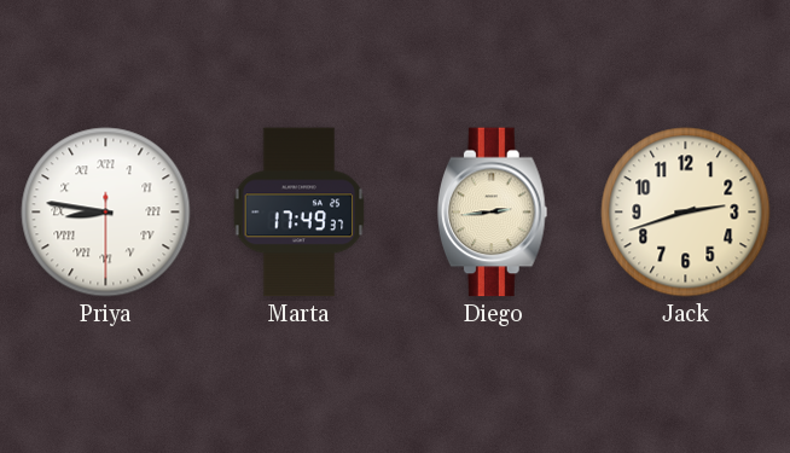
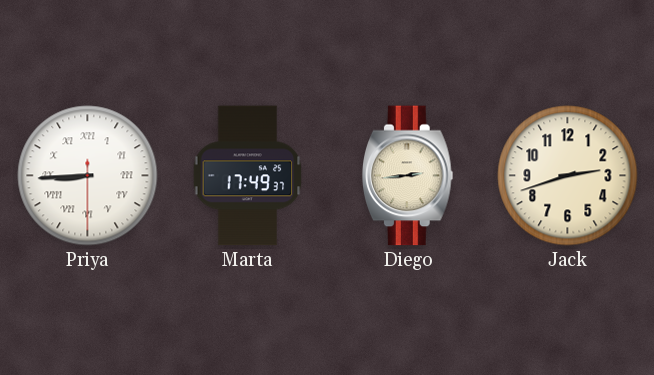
Priya: 8:46 -> 8:44
